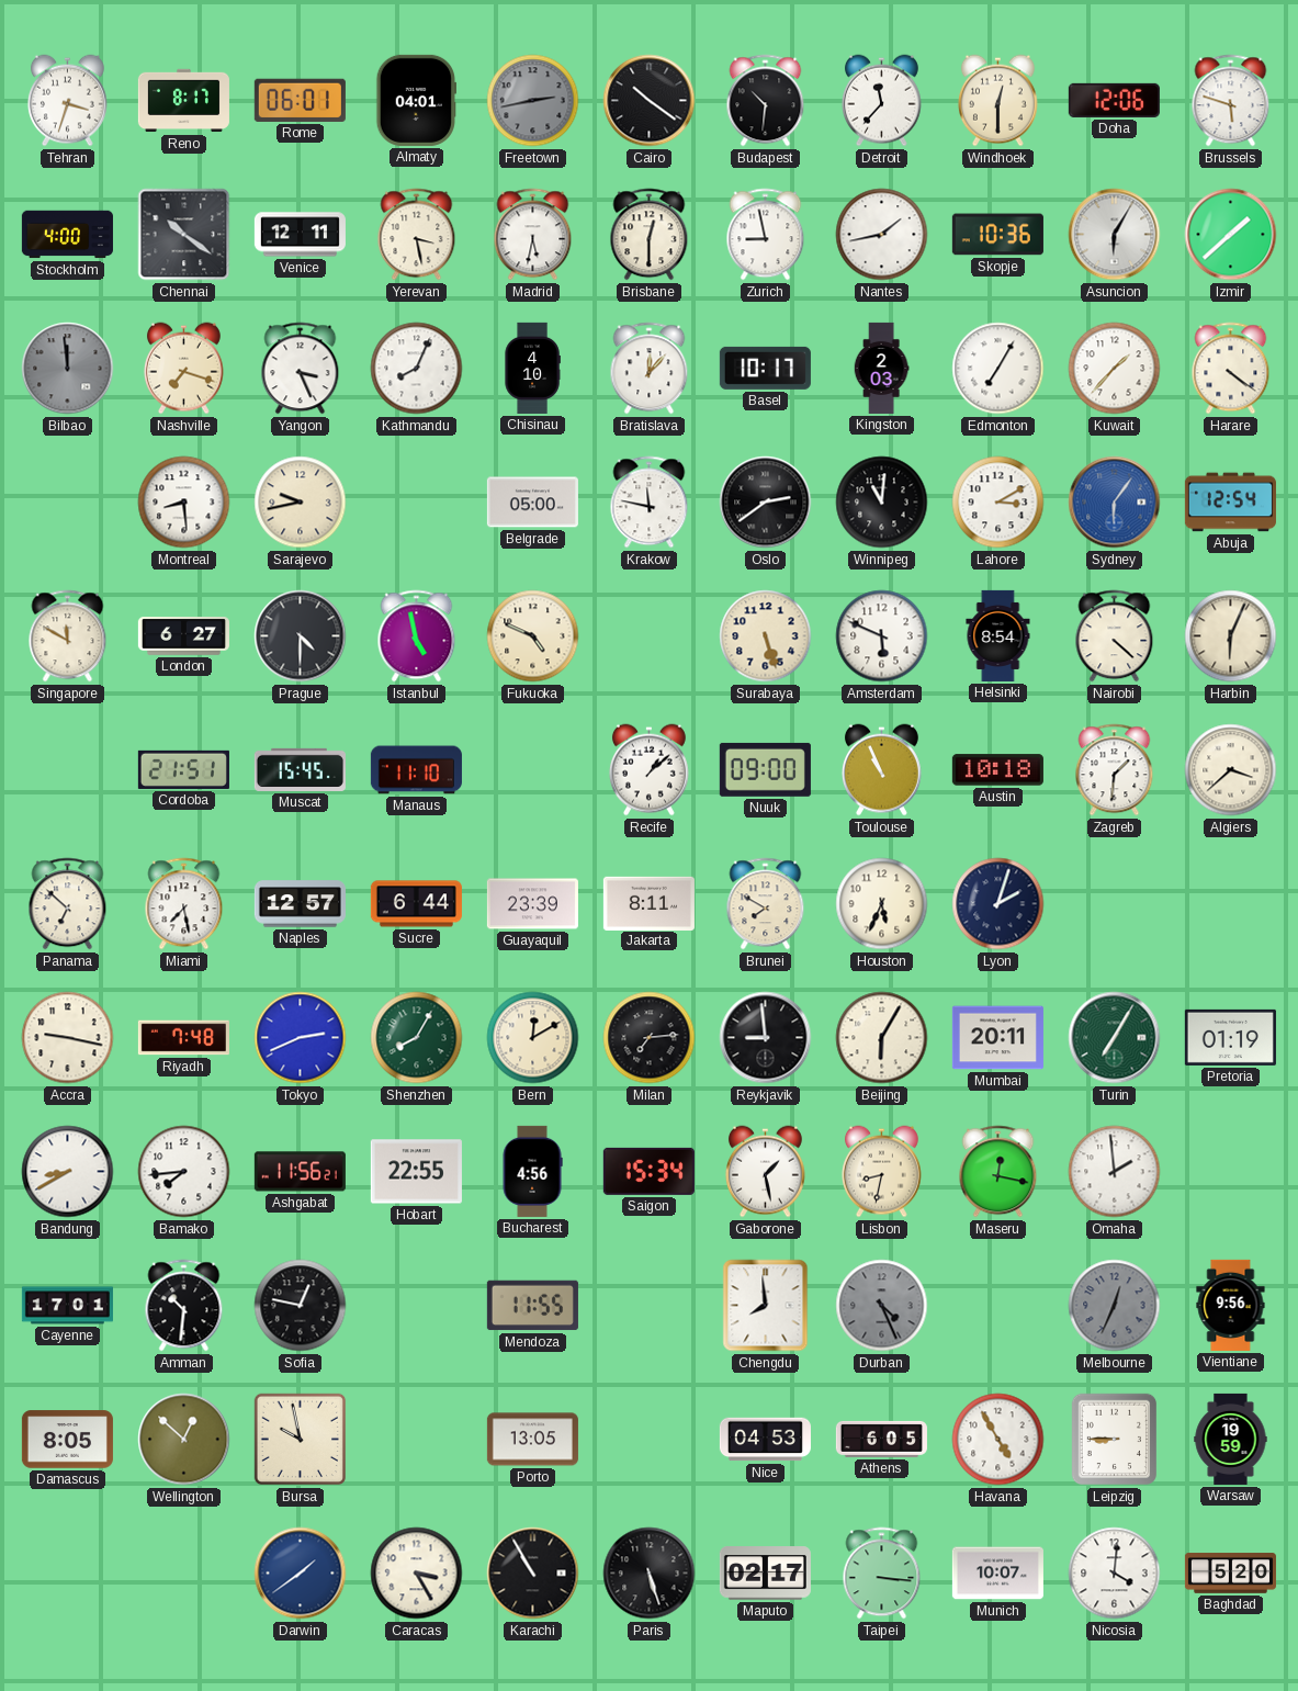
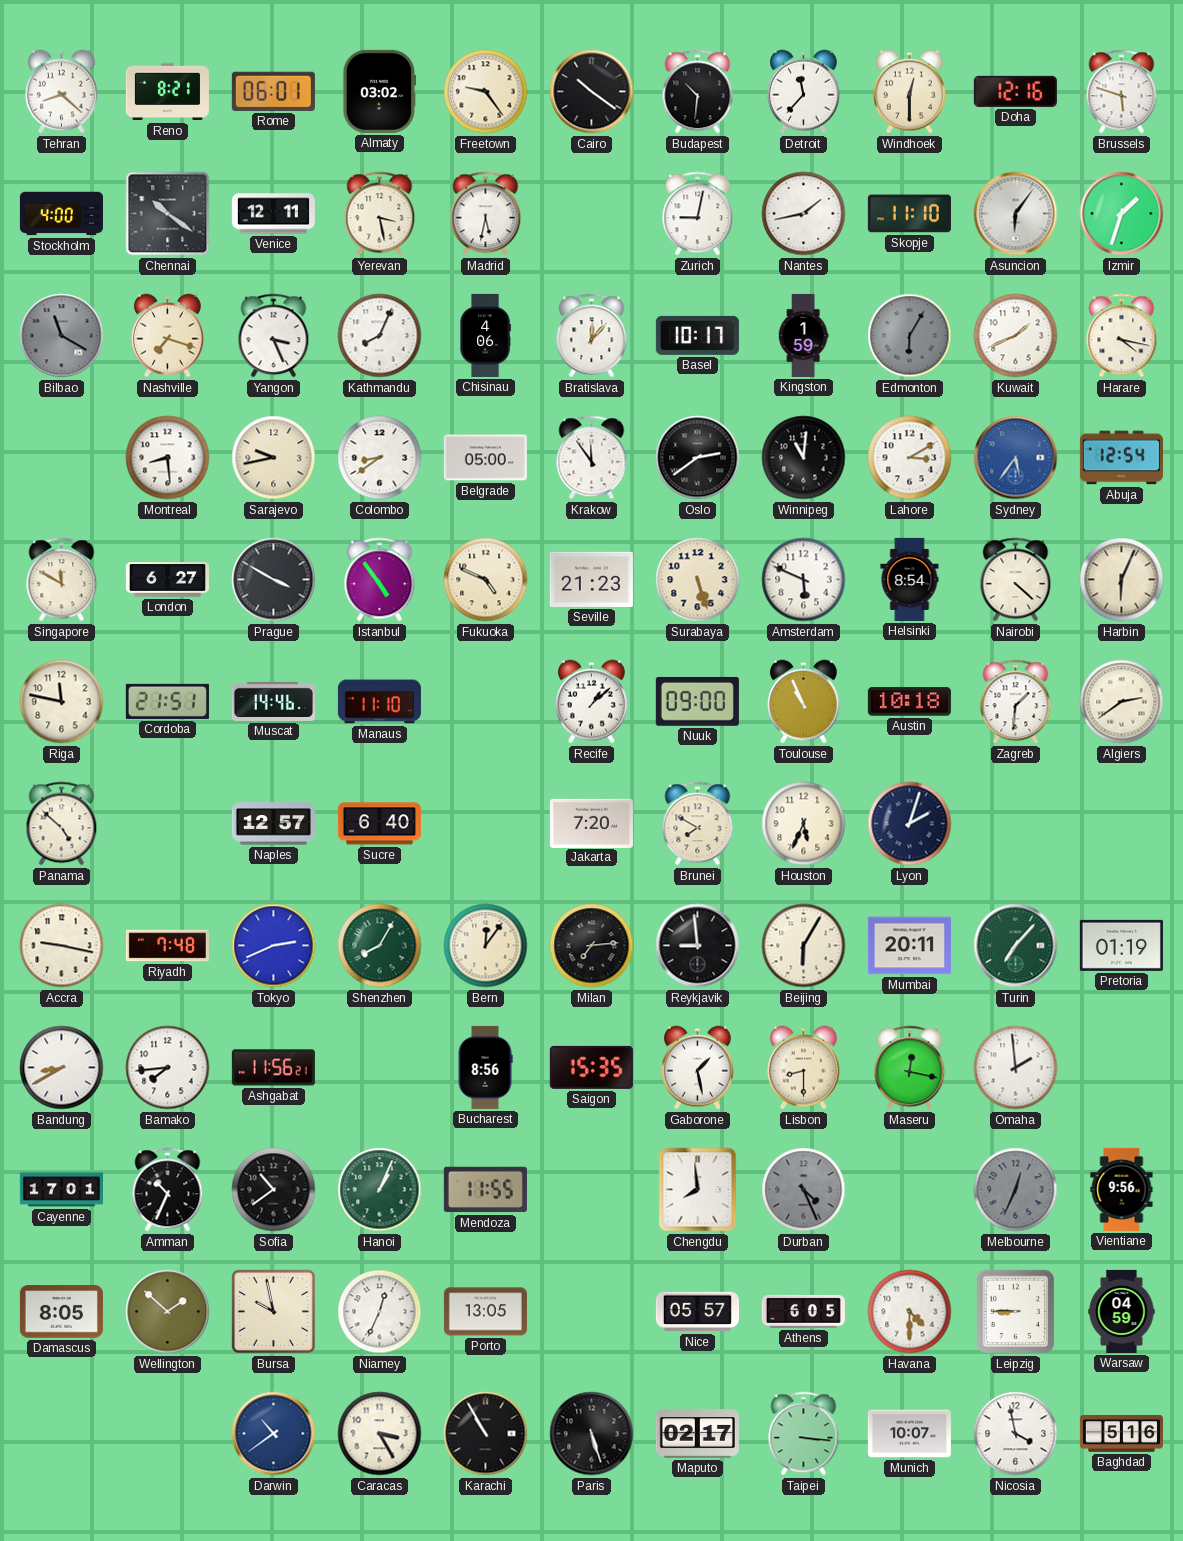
Tehran: 3:33 -> 8:22
Reno: 8:17 -> 8:21
Almaty: 04:01 -> 03:02
Freetown: 2:43 -> 9:24
Freetown dial: grey -> cream
Doha: 12:06 -> 12:16
Brisbane: 12:30 -> none
Zurich: 8:58 -> 9:02
Skopje: 10:36 -> 11:10
Asuncion: 6:05 -> 6:06
Izmir: 1:38 -> 1:33
Bilbao: 11:59 -> 11:20
Chisinau: 4:10 -> 4:06
Kingston: 2:03 -> 1:59
Edmonton: 7:05 -> 6:05
Edmonton dial: white -> grey
Kuwait: 1:37 -> 1:41
Harare: 4:21 -> 4:17
Colombo: none -> 8:39
Krakow: 11:47 -> 11:54
Sydney: 6:06 -> 5:36
Prague: 4:30 -> 3:50
Istanbul: 4:58 -> 4:54
Seville: none -> 21:23
Riga: none -> 11:47
Muscat: 15:45 -> 14:46
Algiers: 3:38 -> 2:39
Panama: 6:52 -> 4:52
Miami: 7:28 -> none
Sucre: 6:44 -> 6:40
Guayaquil: 23:39 -> none
Jakarta: 8:11 -> 7:20
Bern: 12:10 -> 12:06
Turin: 7:05 -> 7:07
Hobart: 22:55 -> none
Bucharest: 4:56 -> 8:56
Saigon: 15:34 -> 15:35
Lisbon: 8:32 -> 8:30
Amman: 10:31 -> 10:34
Sofia: 12:47 -> 10:39
Hanoi: none -> 1:04
Wellington: 12:52 -> 1:52
Niamey: none -> 12:34
Nice: 04:53 -> 05:57
Havana: 4:55 -> 4:30
Warsaw: 19:59 -> 04:59
Darwin: 1:39 -> 10:39
Nicosia: 4:01 -> 3:58
Baghdad: 5:20 -> 5:16
